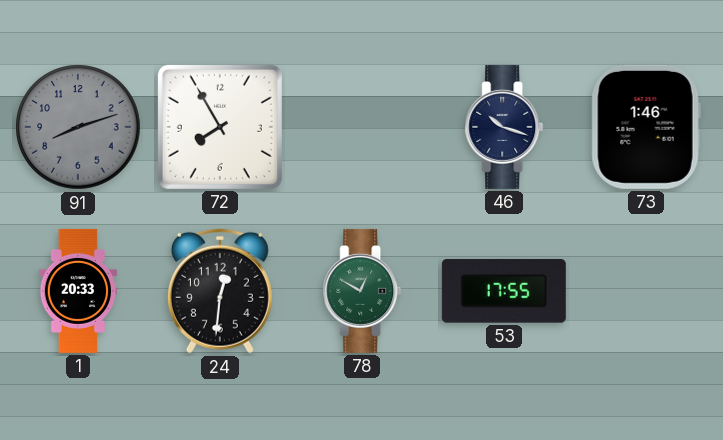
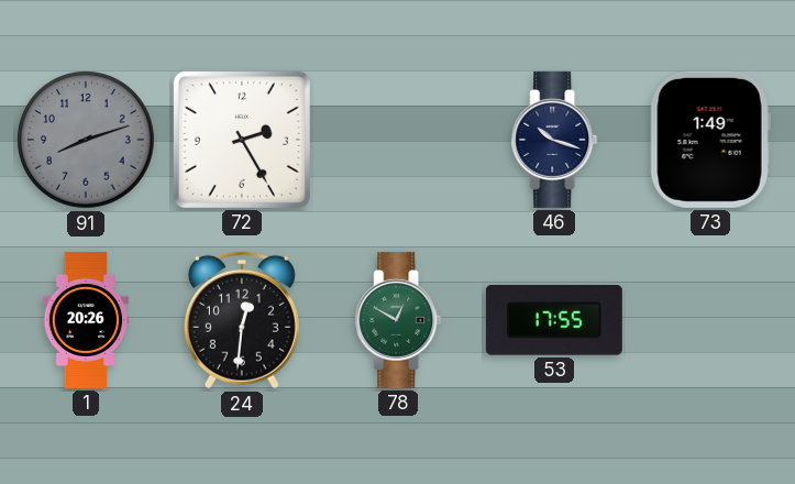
72: 7:55 -> 2:25
73: 1:46 -> 1:49
1: 20:33 -> 20:26
